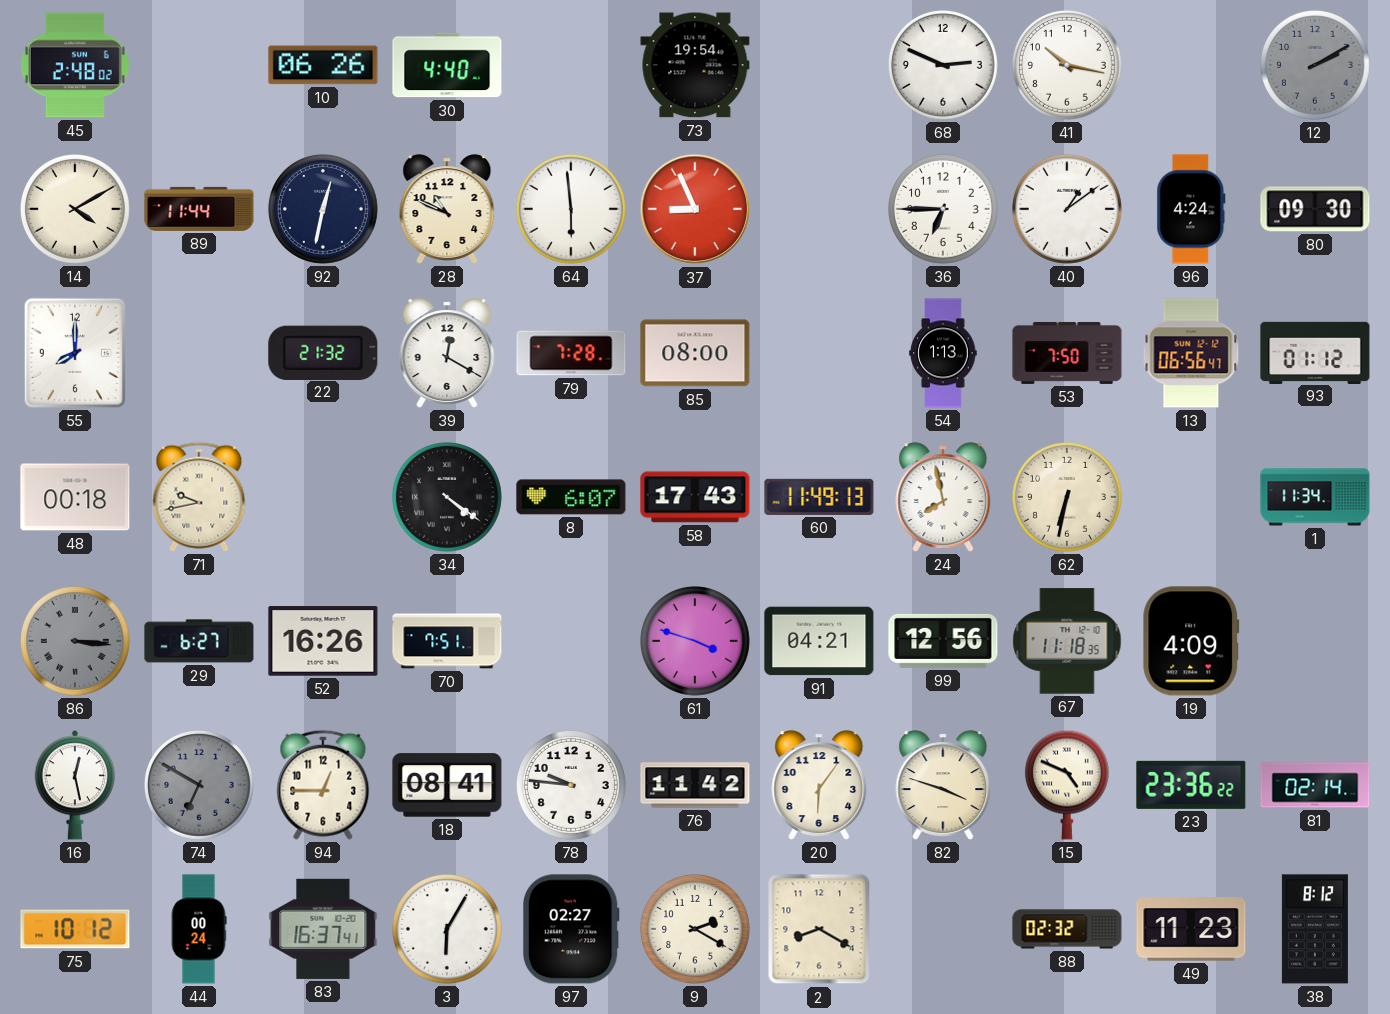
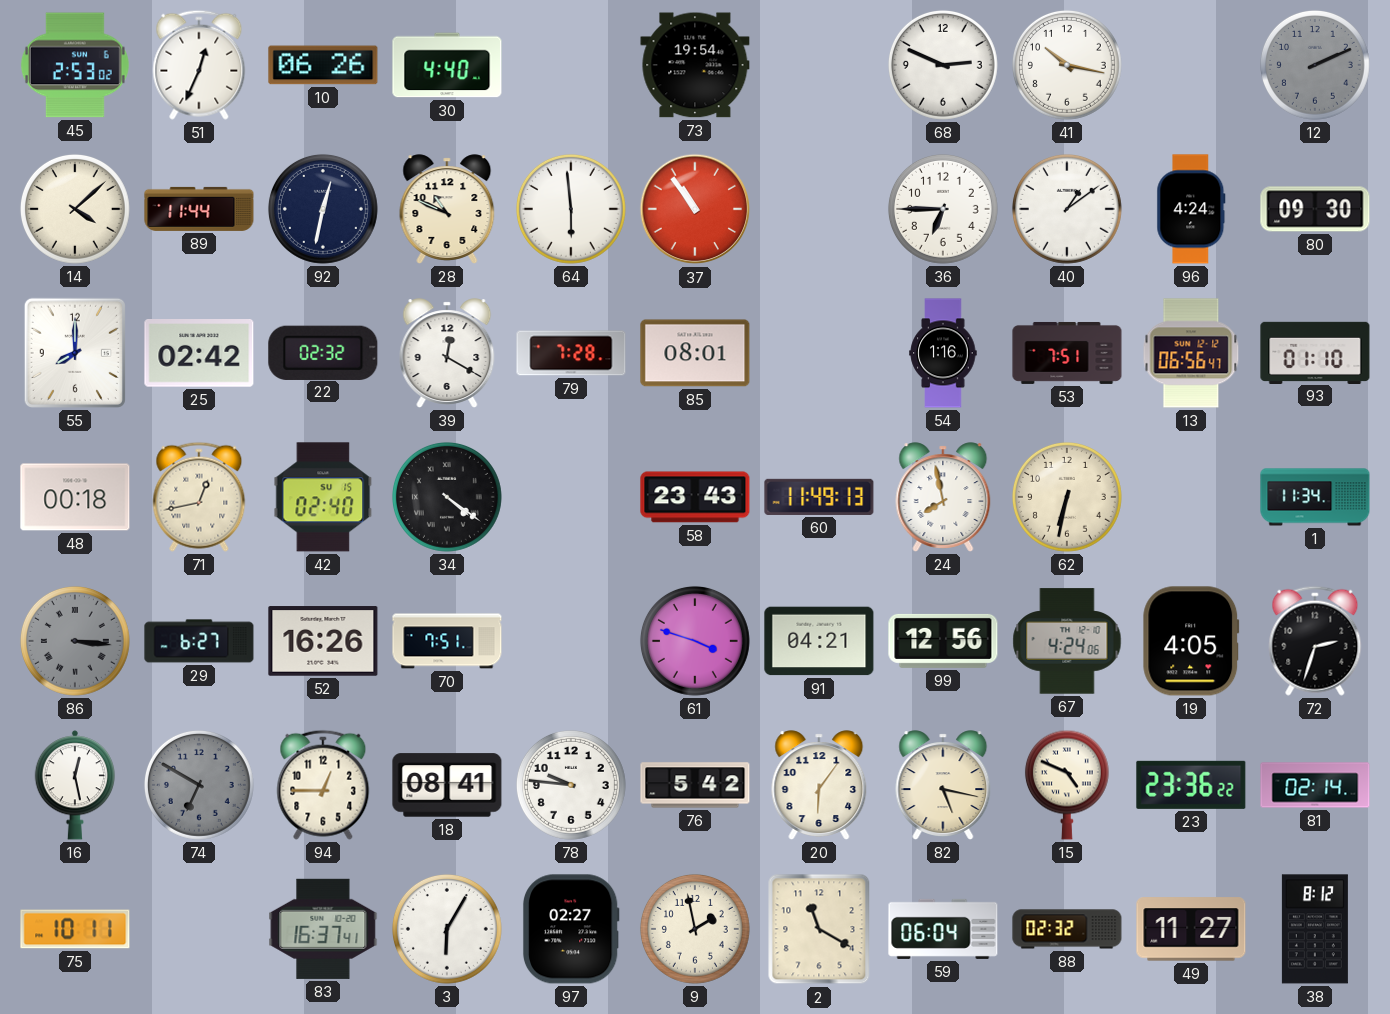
45: 2:48 -> 2:53
51: none -> 12:34
12: 2:10 -> 2:11
14: 4:10 -> 4:08
37: 8:56 -> 10:54
25: none -> 02:42
22: 21:32 -> 02:32
85: 08:00 -> 08:01
54: 1:13 -> 1:16
53: 7:50 -> 7:51
93: 01:12 -> 01:10
71: 9:43 -> 12:43
42: none -> 02:40
8: 6:07 -> none
58: 17:43 -> 23:43
67: 11:18 -> 4:24
19: 4:09 -> 4:05
72: none -> 2:33
76: 11:42 -> 5:42
82: 3:48 -> 5:17
75: 10:12 -> 10:11
44: 00:24 -> none
9: 2:20 -> 1:58
2: 8:20 -> 11:20
59: none -> 06:04
49: 11:23 -> 11:27
